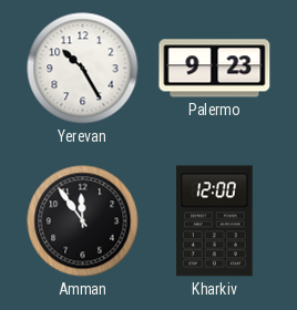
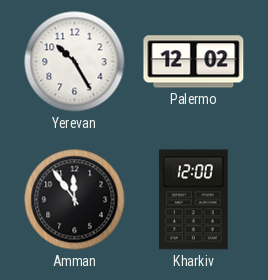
Palermo: 9:23 -> 12:02
